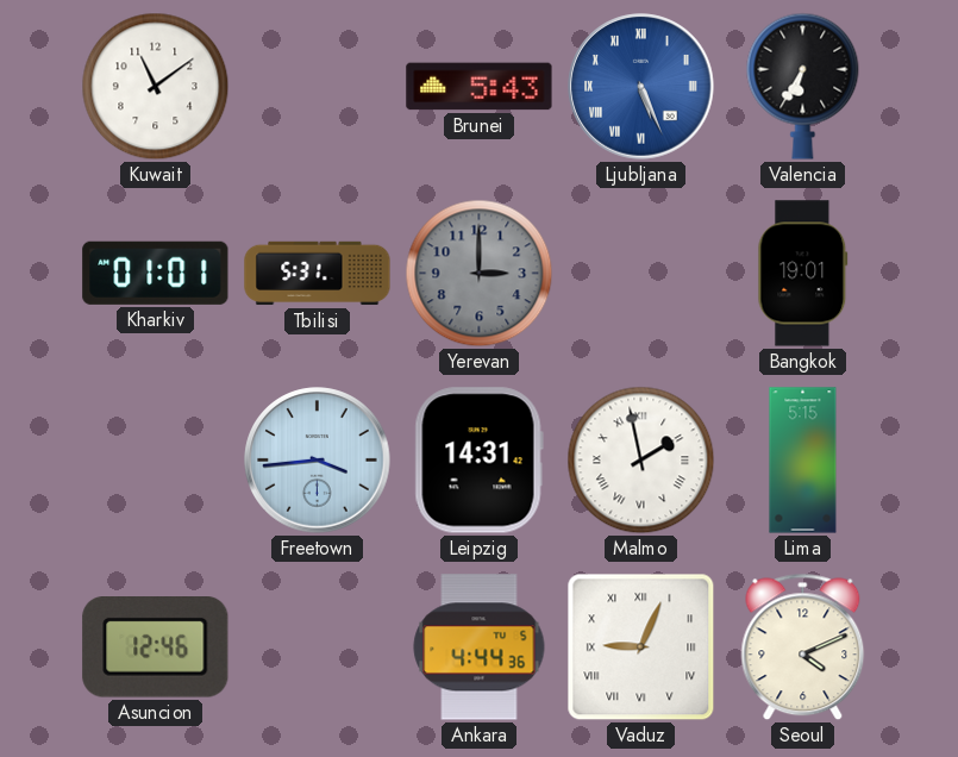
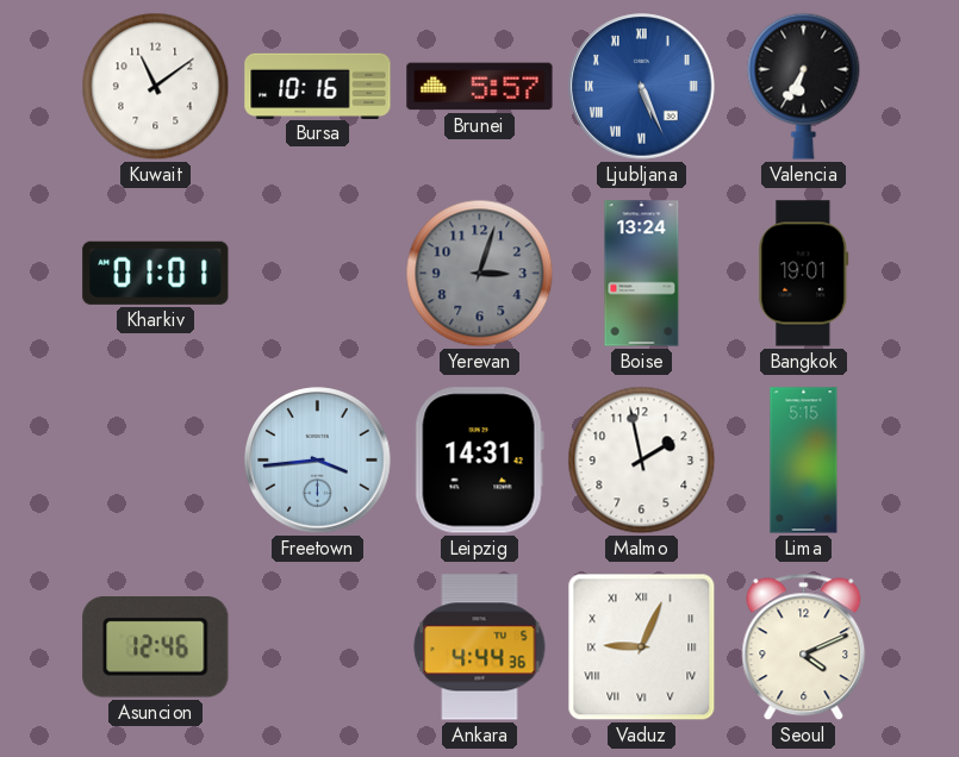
Bursa: none -> 10:16
Brunei: 5:43 -> 5:57
Tbilisi: 5:31 -> none
Yerevan: 3:00 -> 3:03
Boise: none -> 13:24
Malmo numerals: Roman -> Arabic
